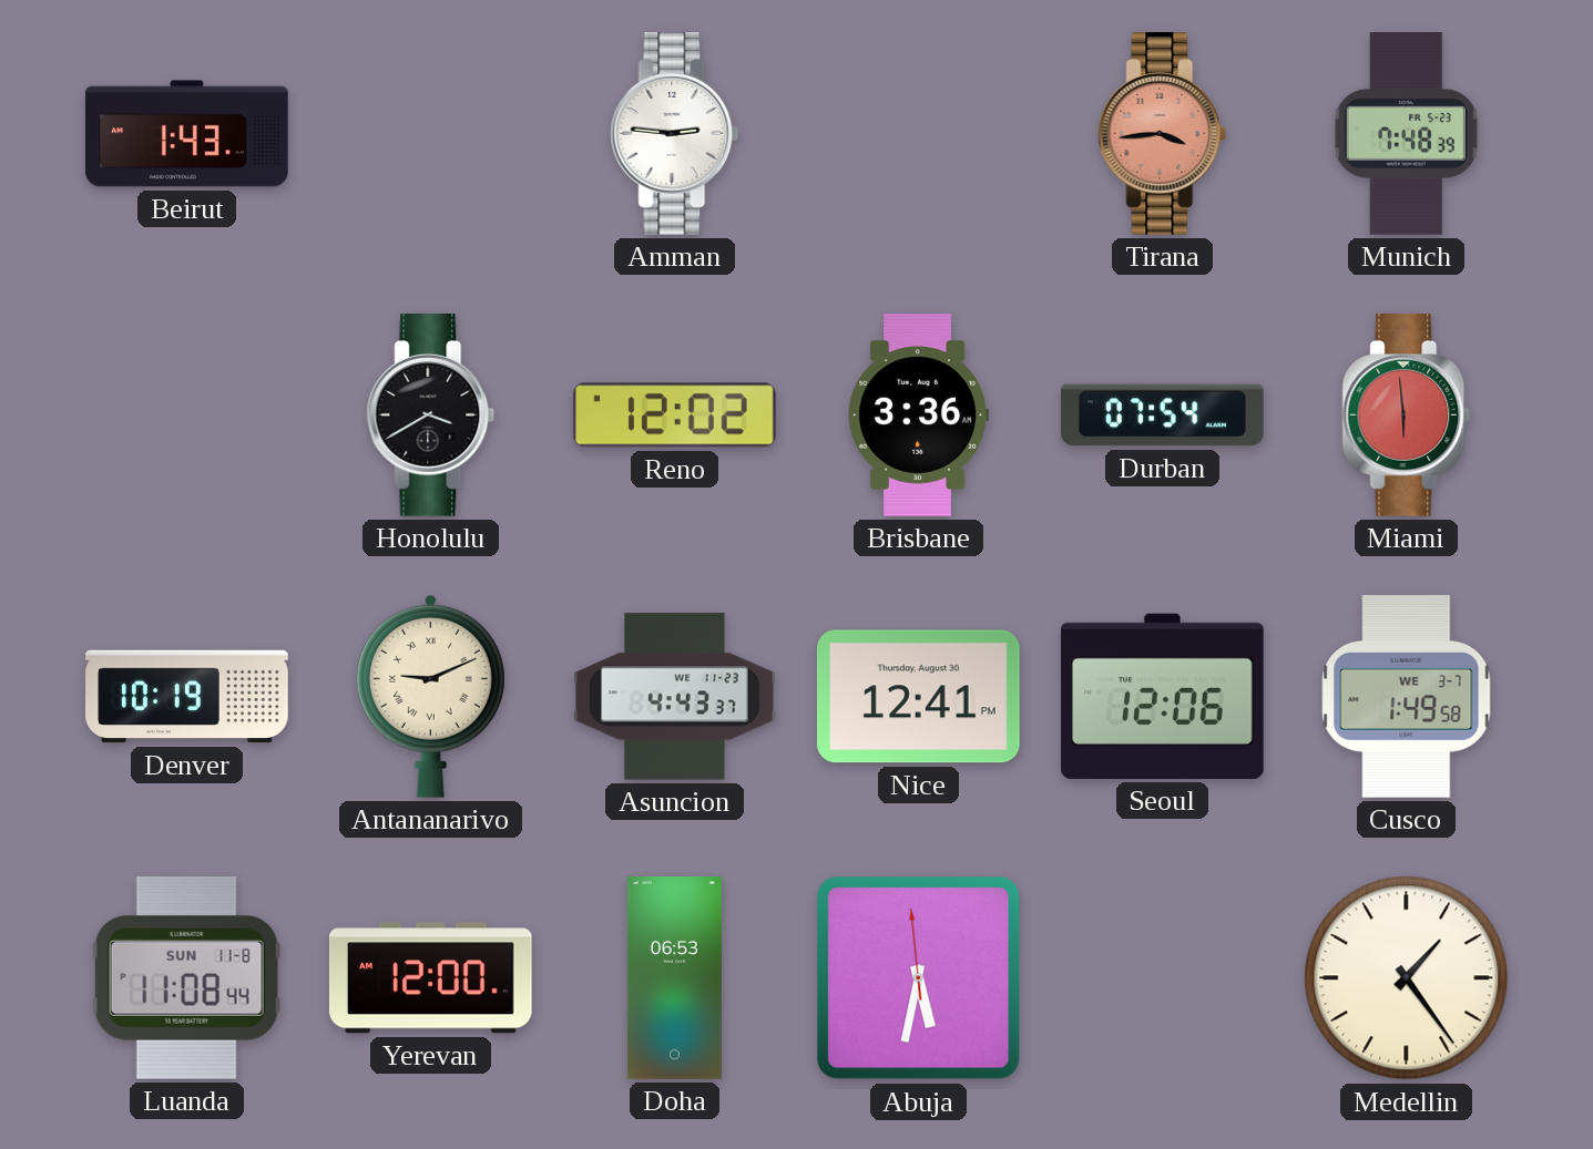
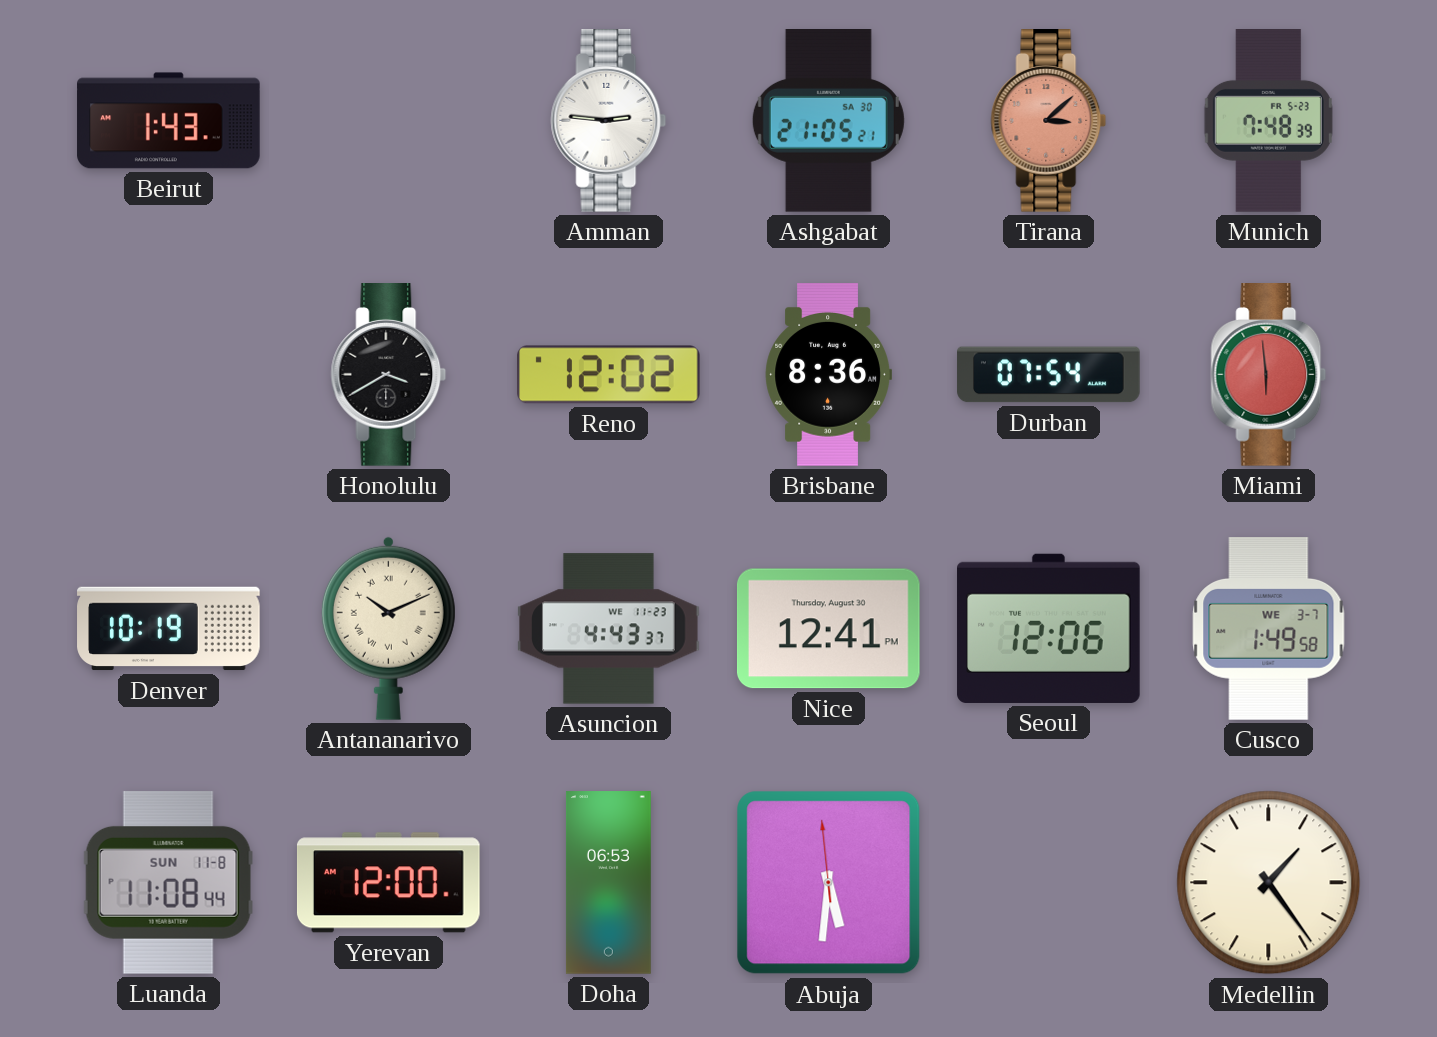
Ashgabat: none -> 21:05
Tirana: 3:44 -> 3:08
Brisbane: 3:36 -> 8:36
Antananarivo: 9:11 -> 10:11
Abuja: 5:31 -> 5:30
